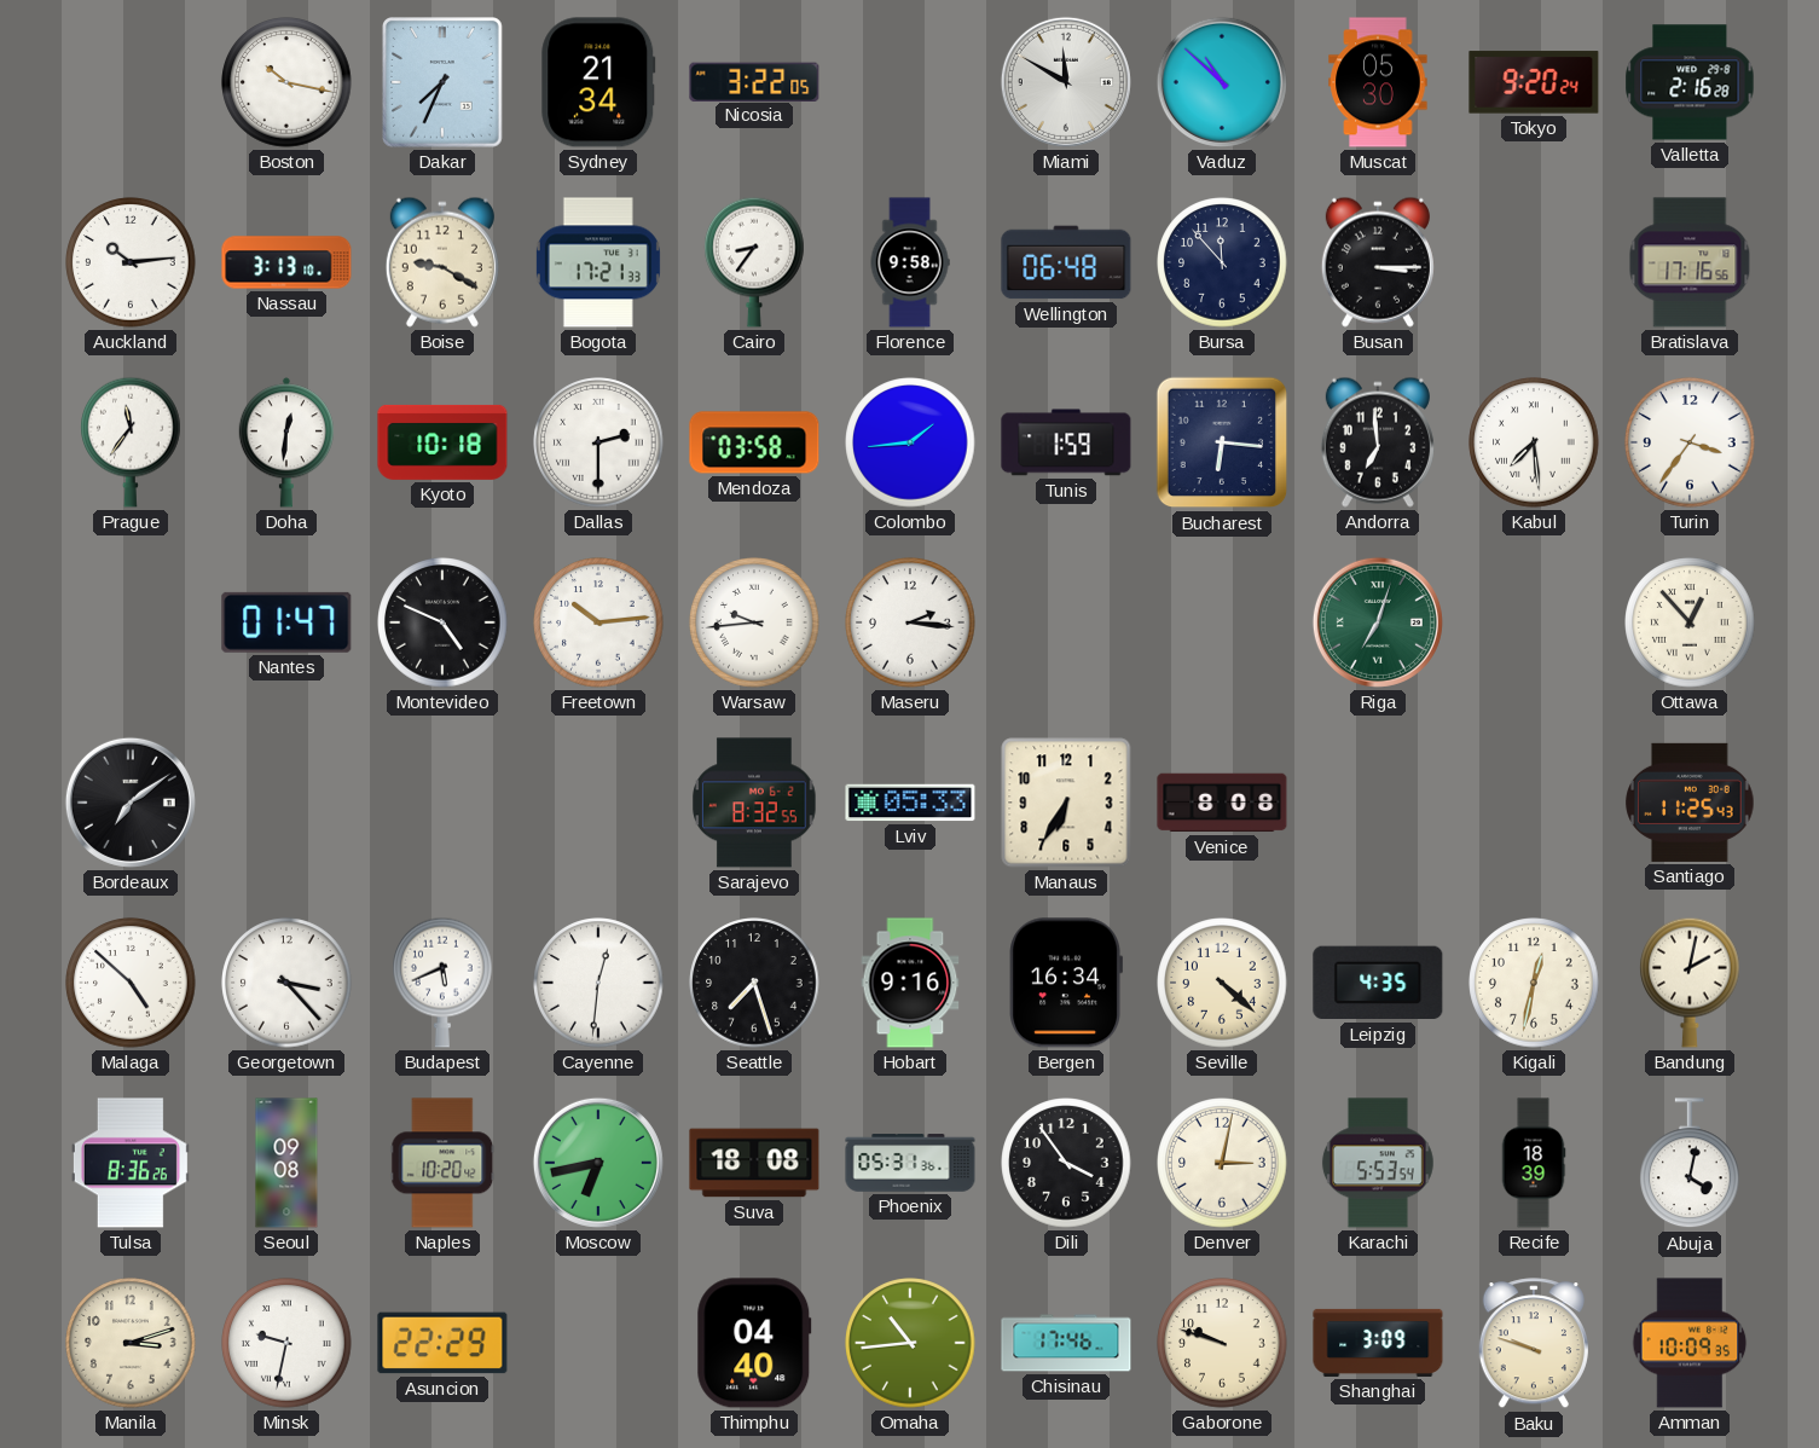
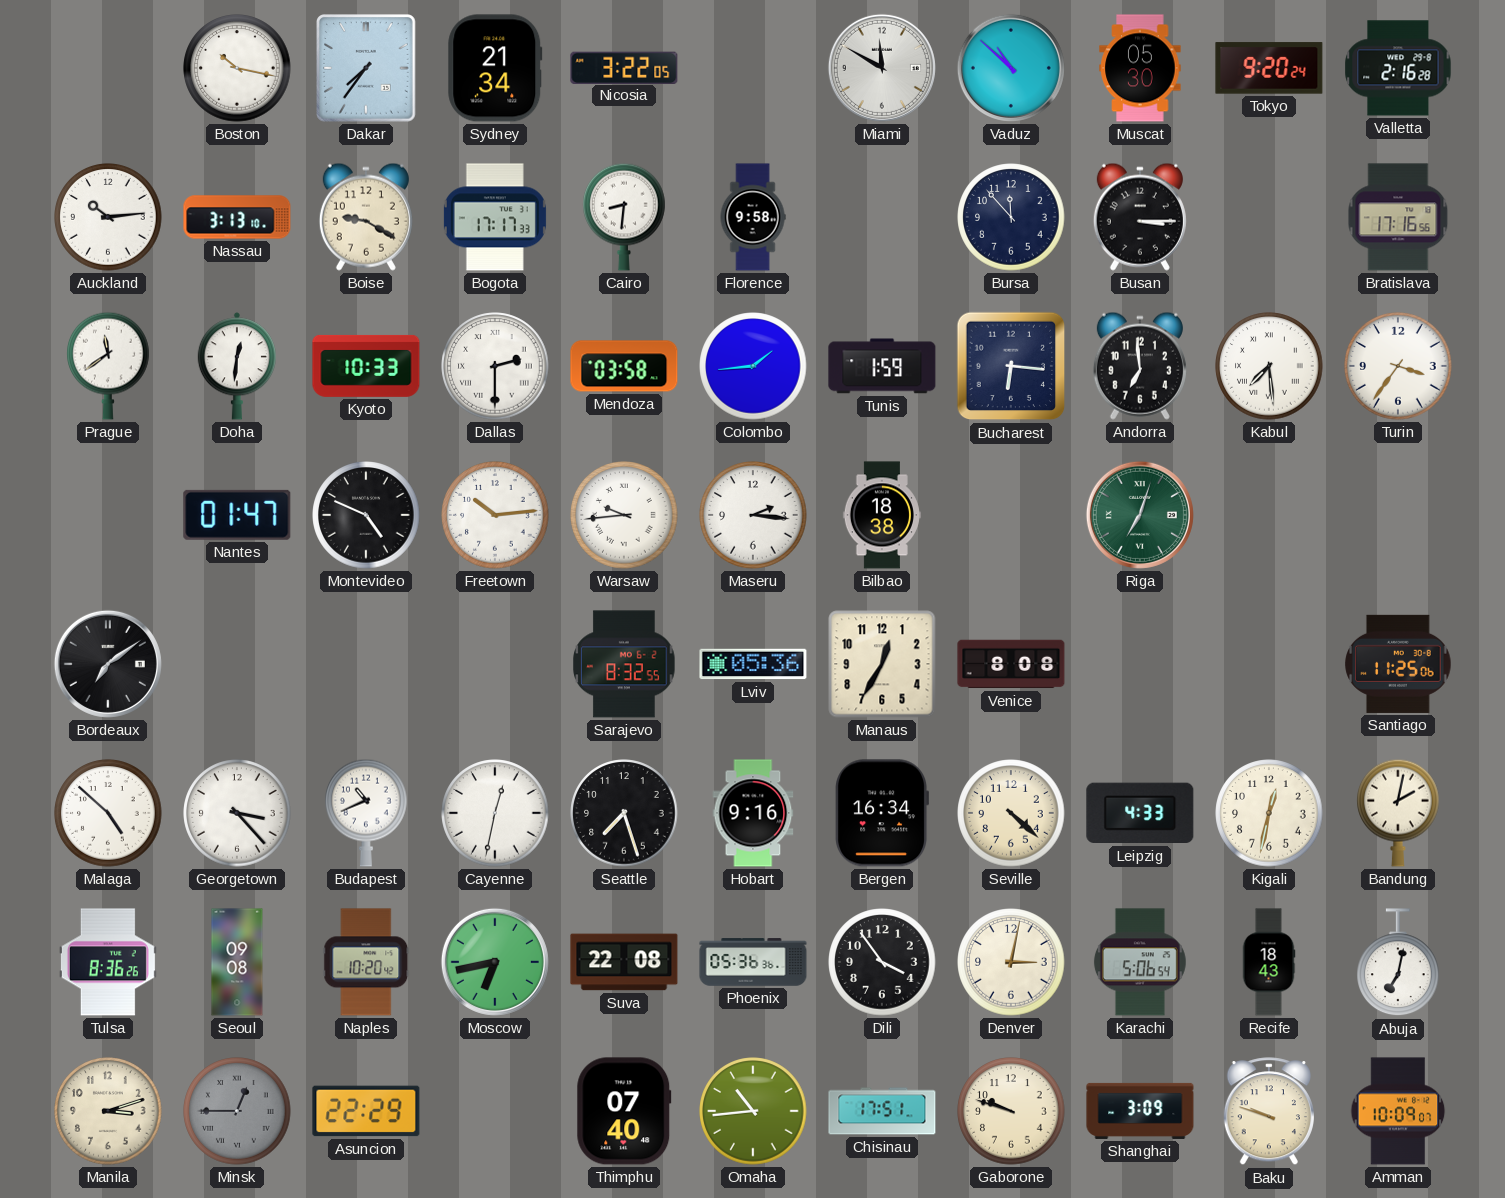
Dakar: 7:34 -> 7:36
Bogota: 17:21 -> 17:17
Cairo: 8:36 -> 8:31
Wellington: 06:48 -> none
Prague: 11:36 -> 11:39
Kyoto: 10:18 -> 10:33
Bilbao: none -> 18:38
Ottawa: 12:53 -> none
Lviv: 05:33 -> 05:36
Manaus: 6:35 -> 12:35
Santiago: 11:25:43 -> 11:25:06
Budapest: 5:41 -> 10:41
Cayenne: 12:31 -> 12:32
Leipzig: 4:35 -> 4:33
Suva: 18:08 -> 22:08
Phoenix: 05:31 -> 05:36
Karachi: 5:53 -> 5:06
Recife: 18:39 -> 18:43
Abuja: 4:02 -> 7:02
Minsk: 9:32 -> 12:45
Minsk dial: white -> grey
Thimphu: 04:40 -> 07:40
Chisinau: 17:46 -> 17:51
Amman: 10:09:35 -> 10:09:07
